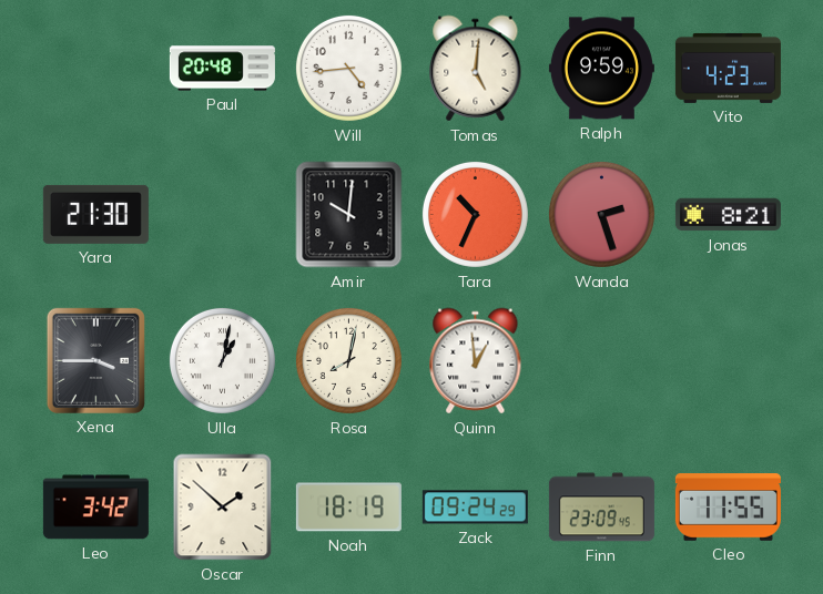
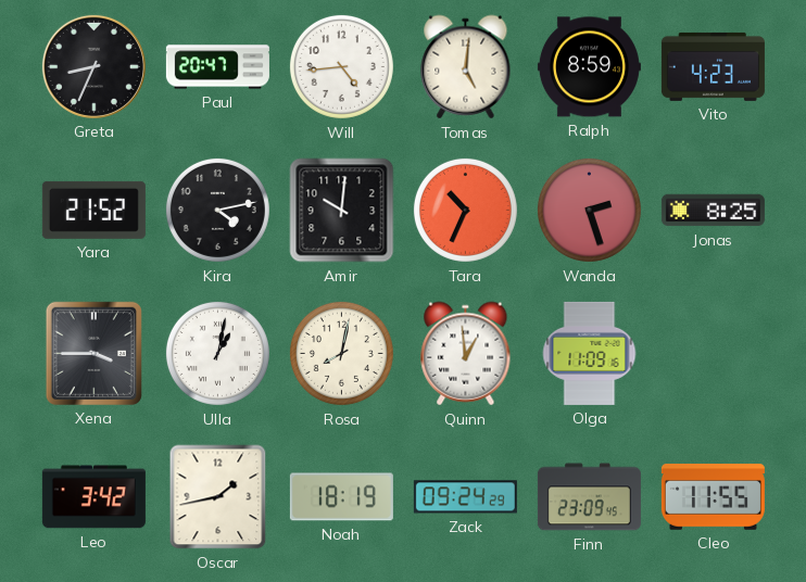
Greta: none -> 8:34
Paul: 20:48 -> 20:47
Ralph: 9:59 -> 8:59
Yara: 21:30 -> 21:52
Kira: none -> 4:13
Jonas: 8:21 -> 8:25
Olga: none -> 11:09
Oscar: 1:52 -> 1:43
